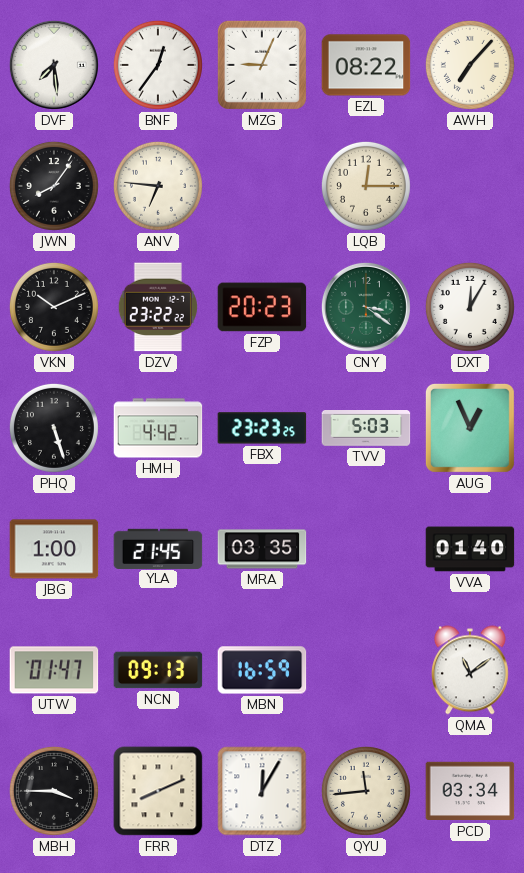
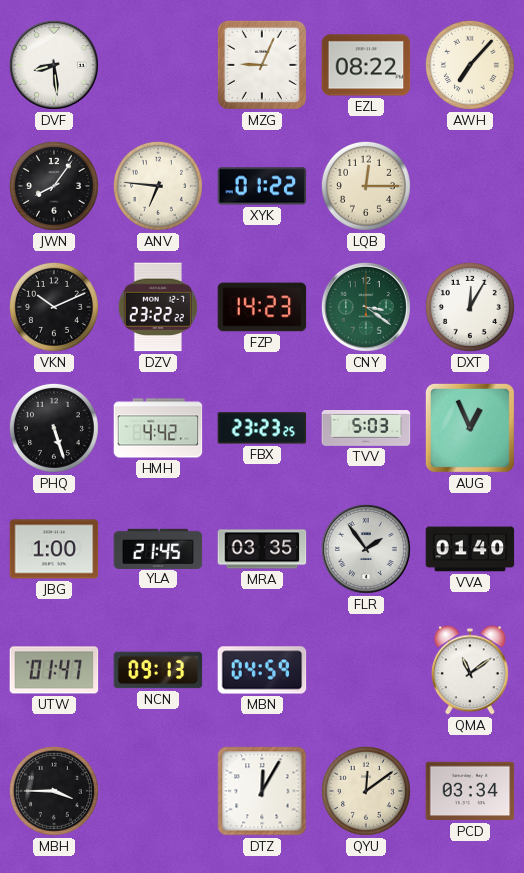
DVF: 7:29 -> 8:29
BNF: 12:36 -> none
XYK: none -> 01:22
FZP: 20:23 -> 14:23
FLR: none -> 1:54
MBN: 16:59 -> 04:59
FRR: 8:11 -> none
QYU: 11:44 -> 12:09
